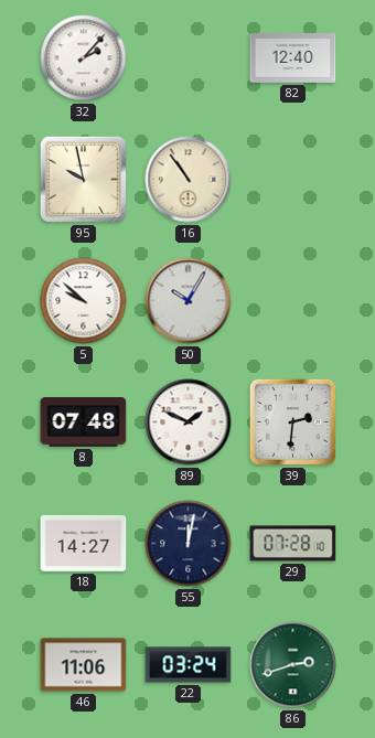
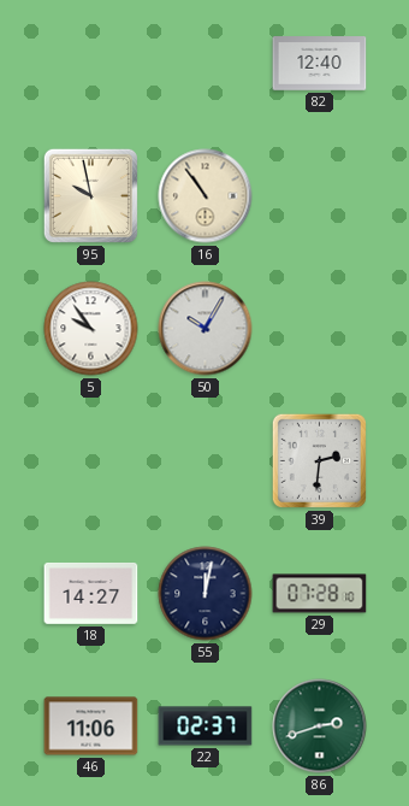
32: 2:07 -> none
5: 9:52 -> 9:54
8: 07:48 -> none
89: 1:49 -> none
22: 03:24 -> 02:37
